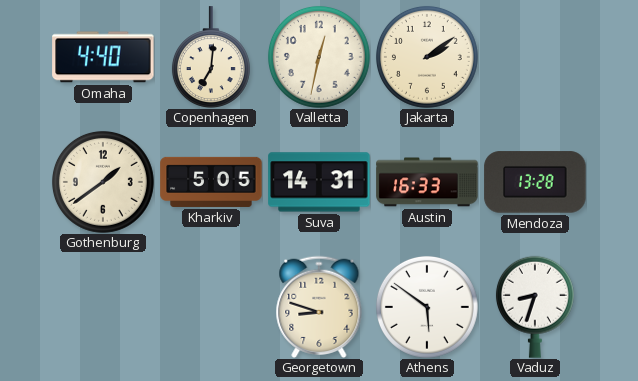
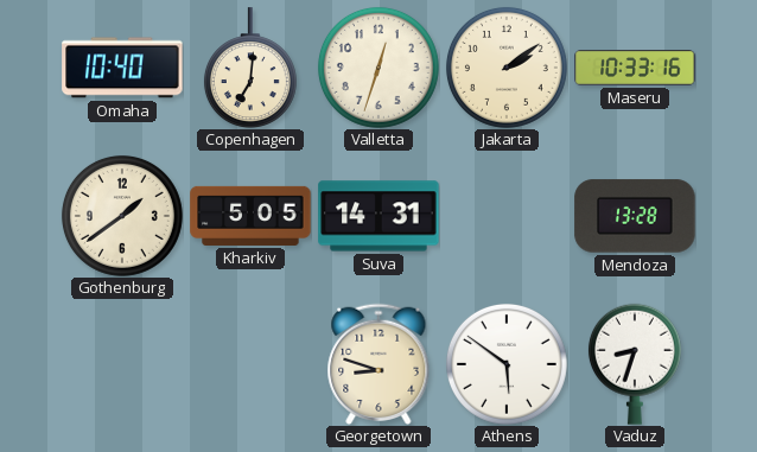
Omaha: 4:40 -> 10:40
Valletta: 12:32 -> 12:33
Maseru: none -> 10:33
Austin: 16:33 -> none
